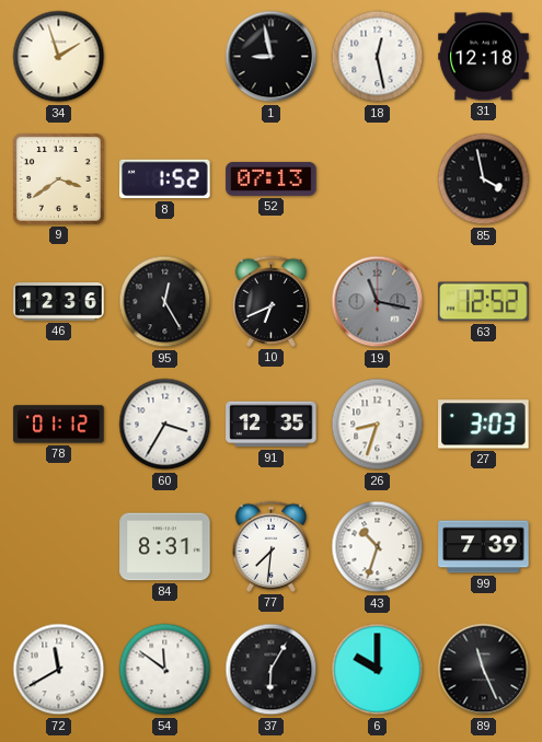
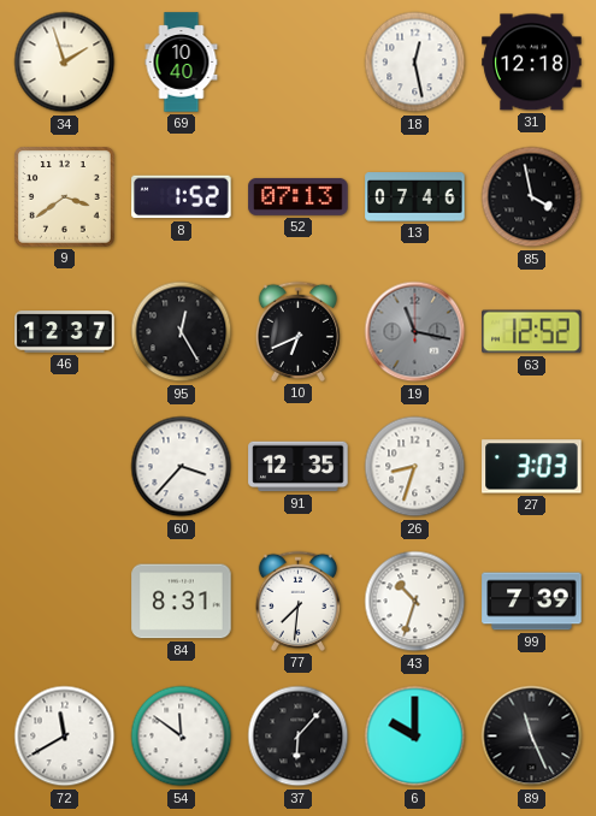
69: none -> 10:40
1: 8:58 -> none
13: none -> 07:46
46: 12:36 -> 12:37
78: 01:12 -> none
60: 3:35 -> 3:37
37: 6:05 -> 6:07
